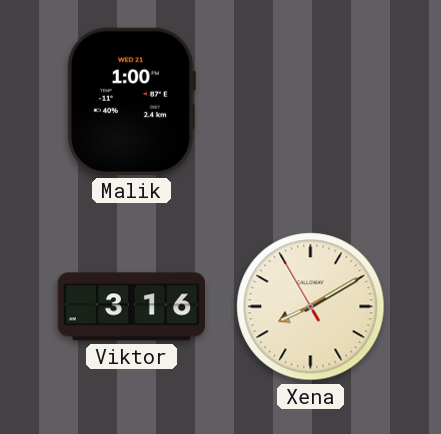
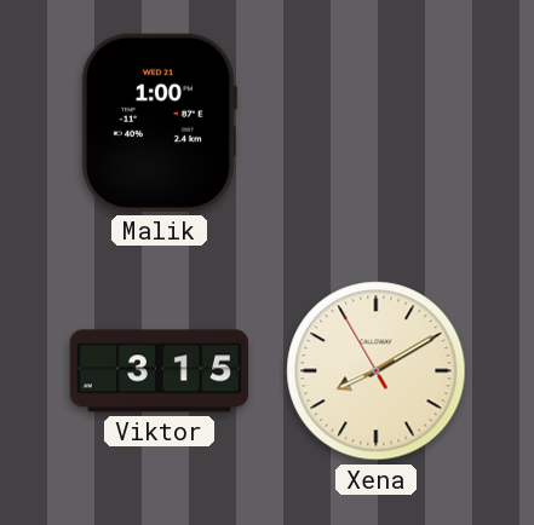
Viktor: 3:16 -> 3:15
